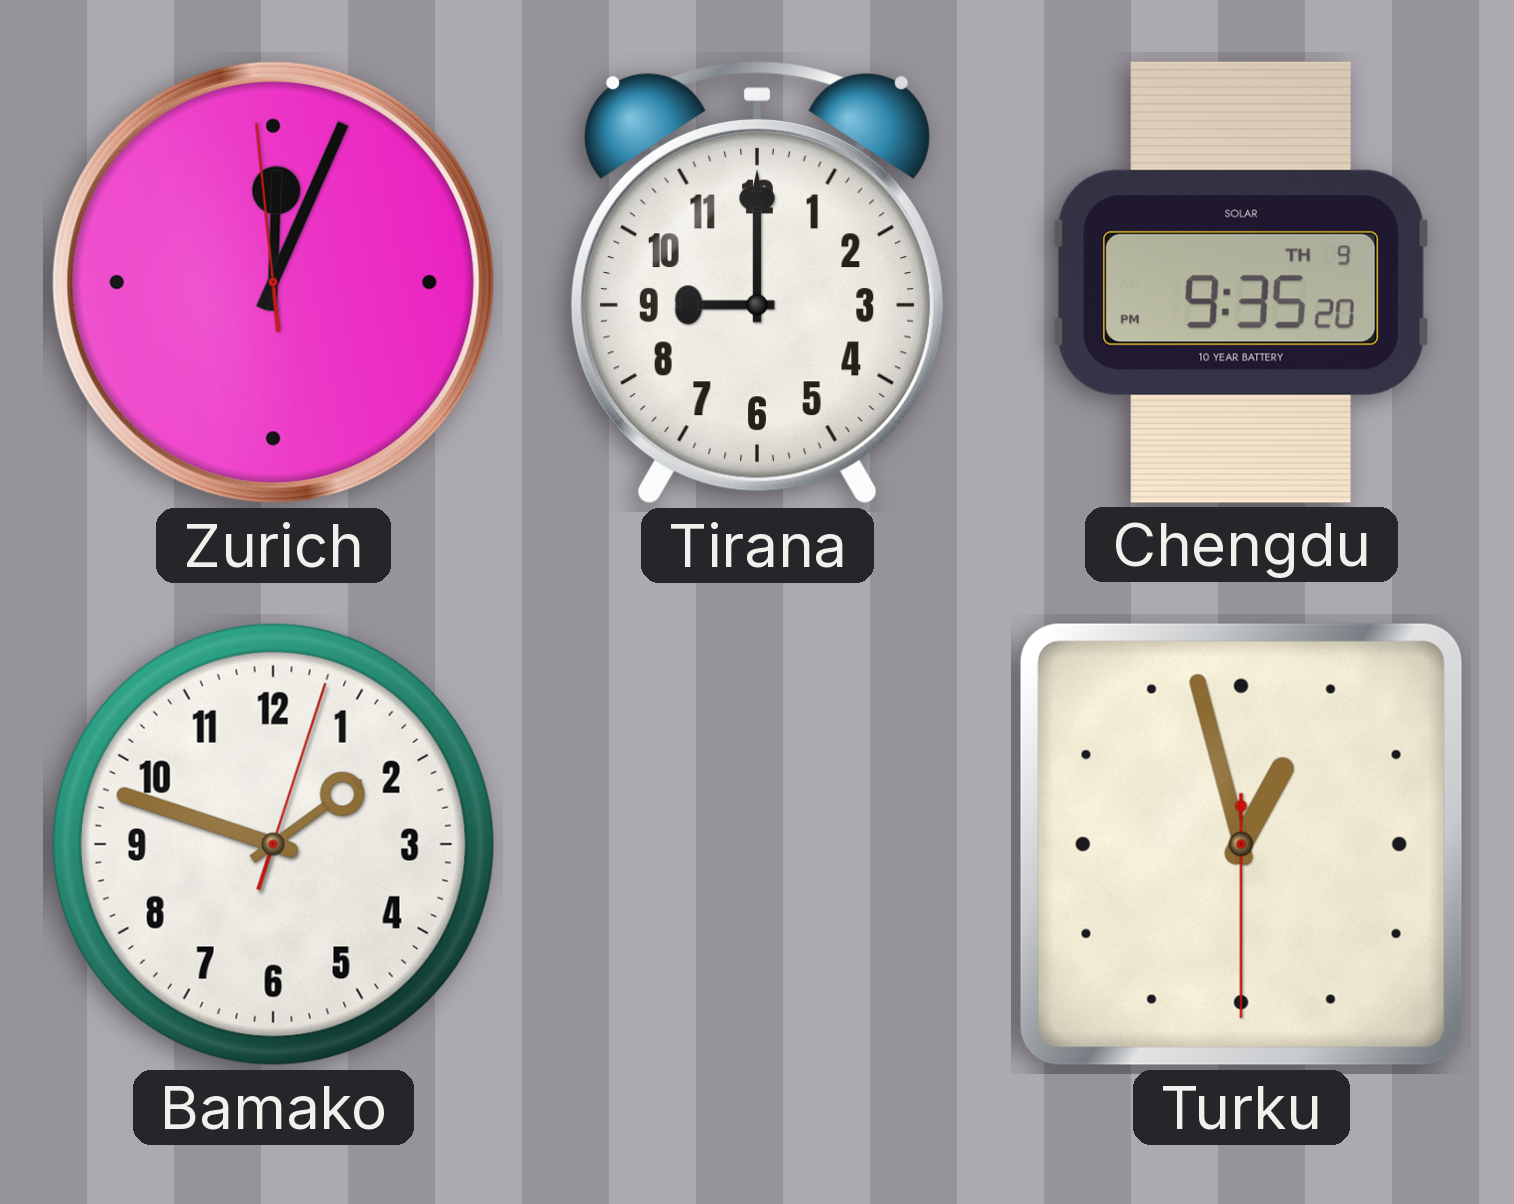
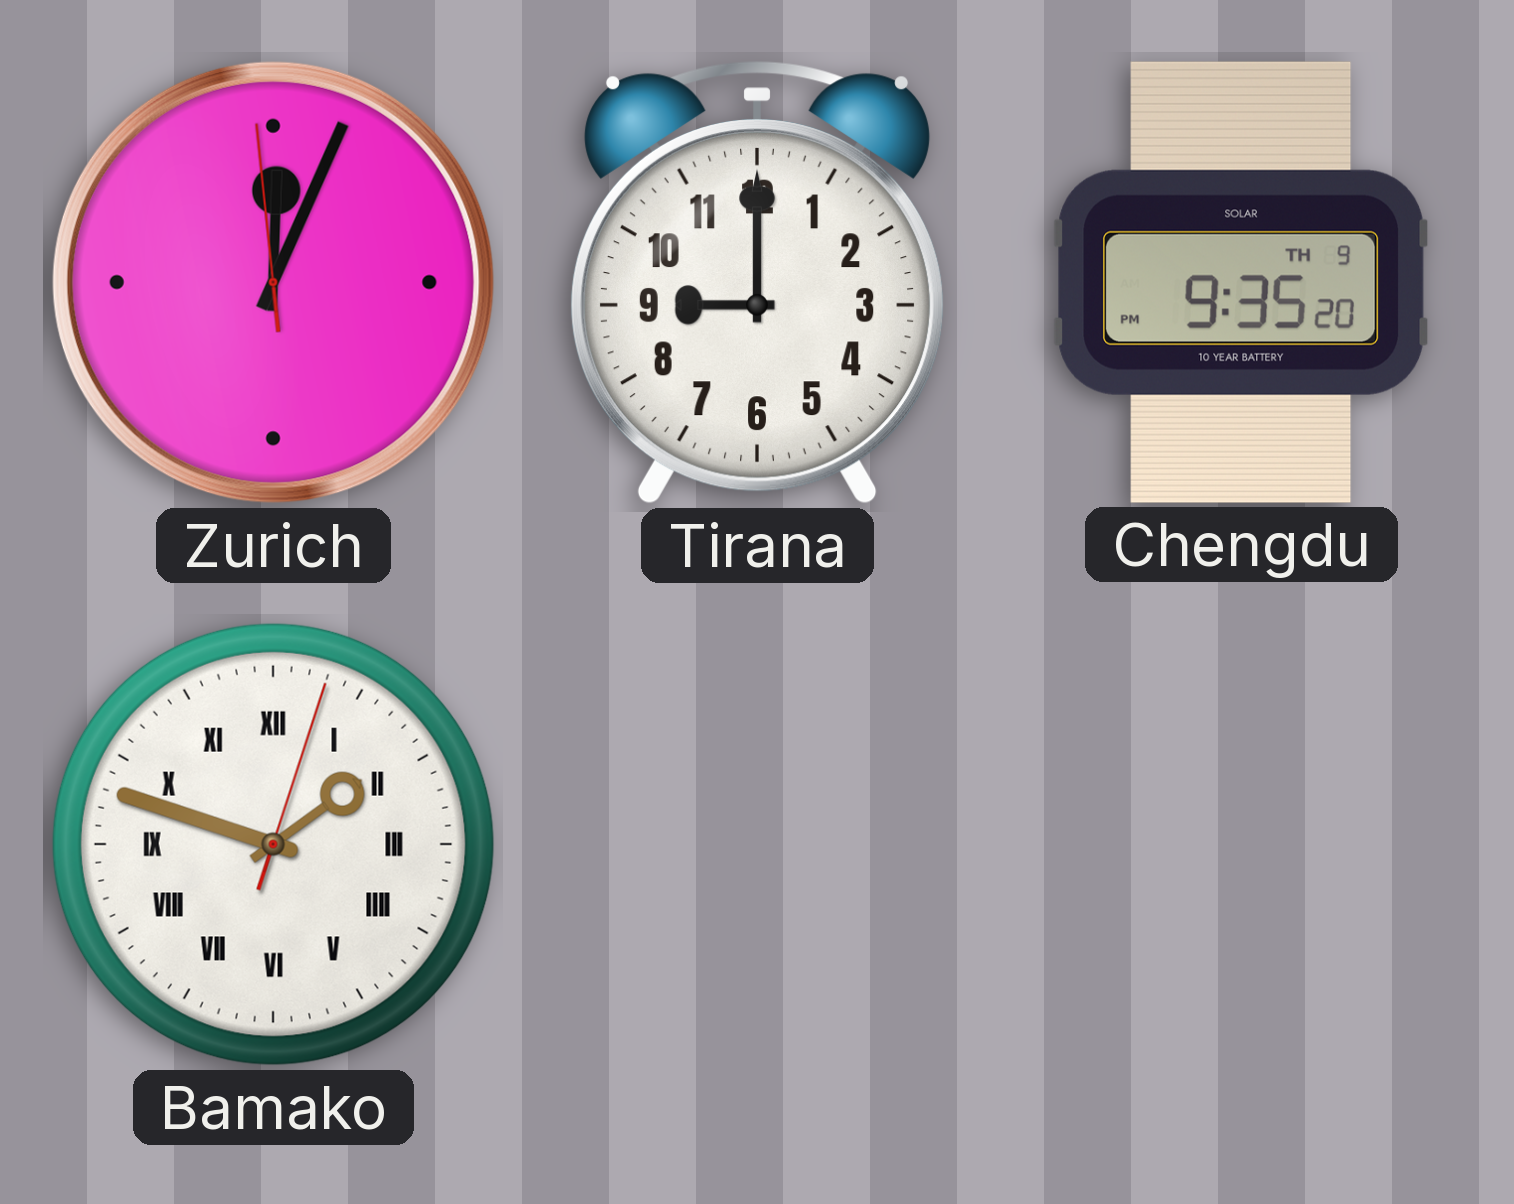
Bamako numerals: Arabic -> Roman
Turku: 12:57 -> none
